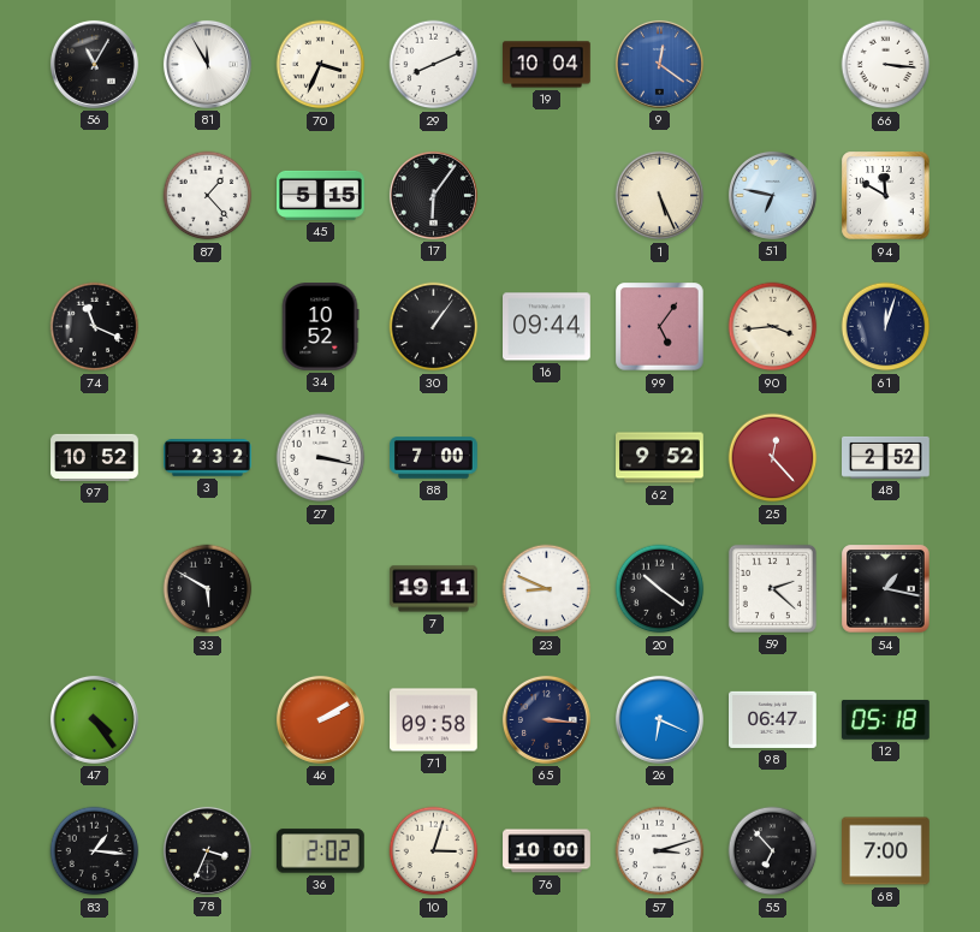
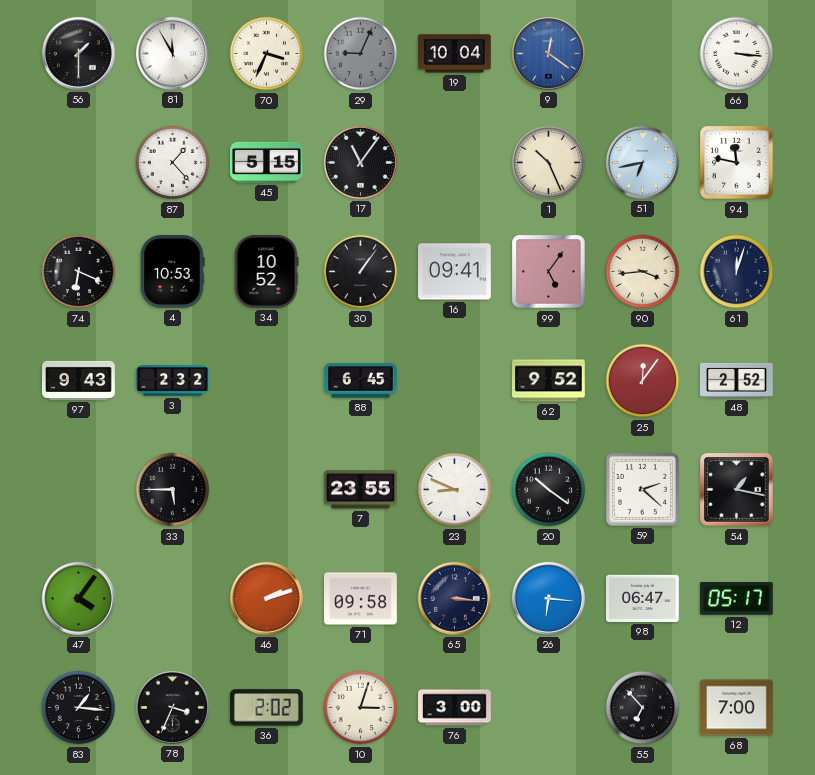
56: 11:05 -> 1:30
29: 8:11 -> 9:04
29 dial: white -> grey
17: 6:06 -> 11:06
1: 5:26 -> 10:26
51: 6:47 -> 6:43
94: 11:50 -> 11:47
74: 11:19 -> 6:19
4: none -> 10:53
16: 09:44 -> 09:41
97: 10:52 -> 9:43
27: 3:17 -> none
88: 7:00 -> 6:45
25: 12:23 -> 12:06
33: 5:50 -> 5:45
7: 19:11 -> 23:55
47: 4:24 -> 4:06
46: 2:10 -> 2:12
26: 6:19 -> 6:16
12: 05:18 -> 05:17
76: 10:00 -> 3:00
57: 3:12 -> none
